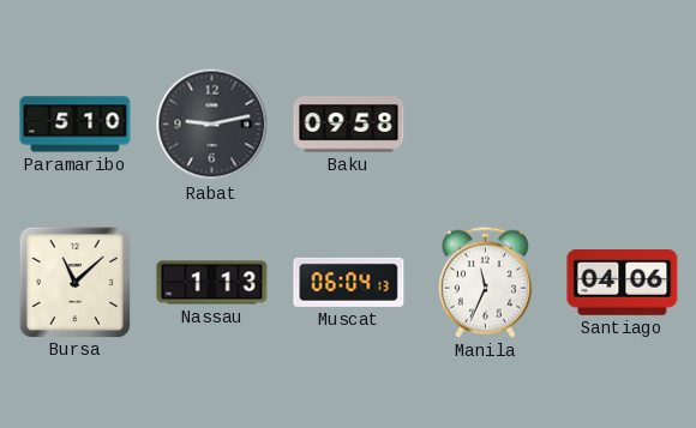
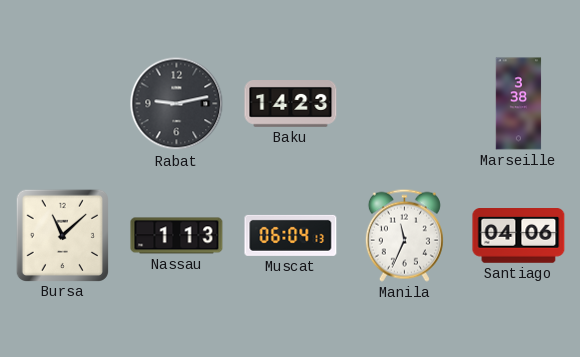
Paramaribo: 5:10 -> none
Baku: 09:58 -> 14:23
Marseille: none -> 3:38
